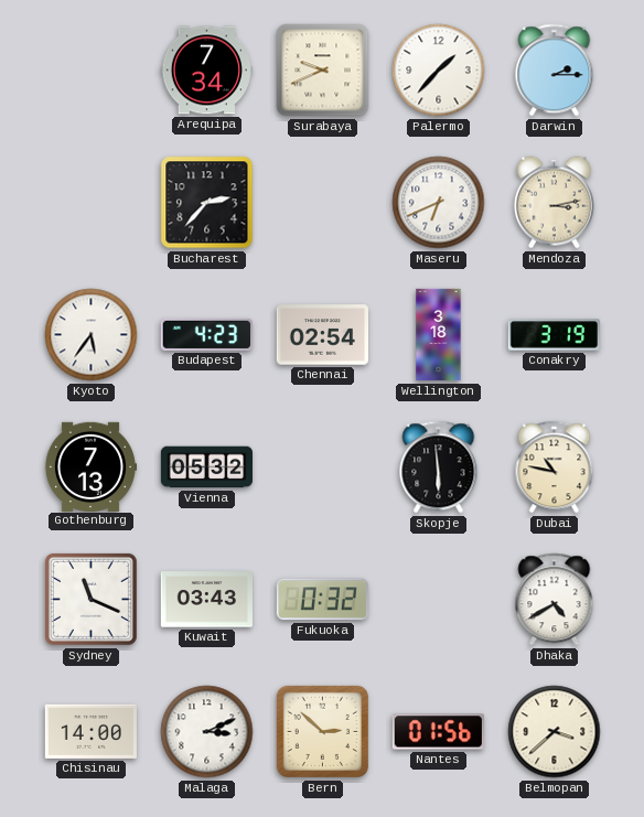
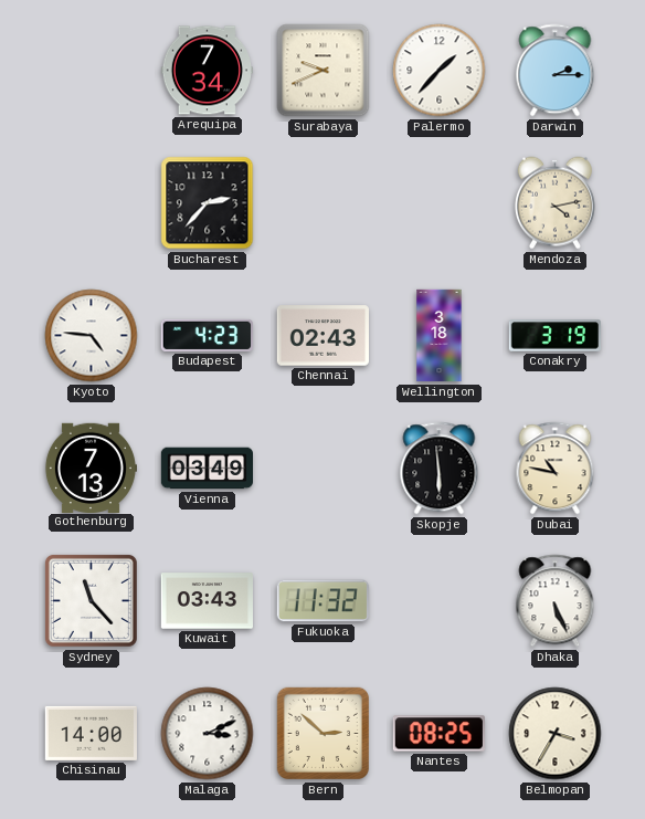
Maseru: 6:41 -> none
Mendoza: 3:13 -> 4:13
Kyoto: 5:36 -> 4:46
Chennai: 02:54 -> 02:43
Vienna: 05:32 -> 03:49
Sydney: 11:19 -> 11:23
Fukuoka: 0:32 -> 11:32
Dhaka: 4:40 -> 5:26
Nantes: 01:56 -> 08:25
Belmopan: 3:38 -> 3:35
